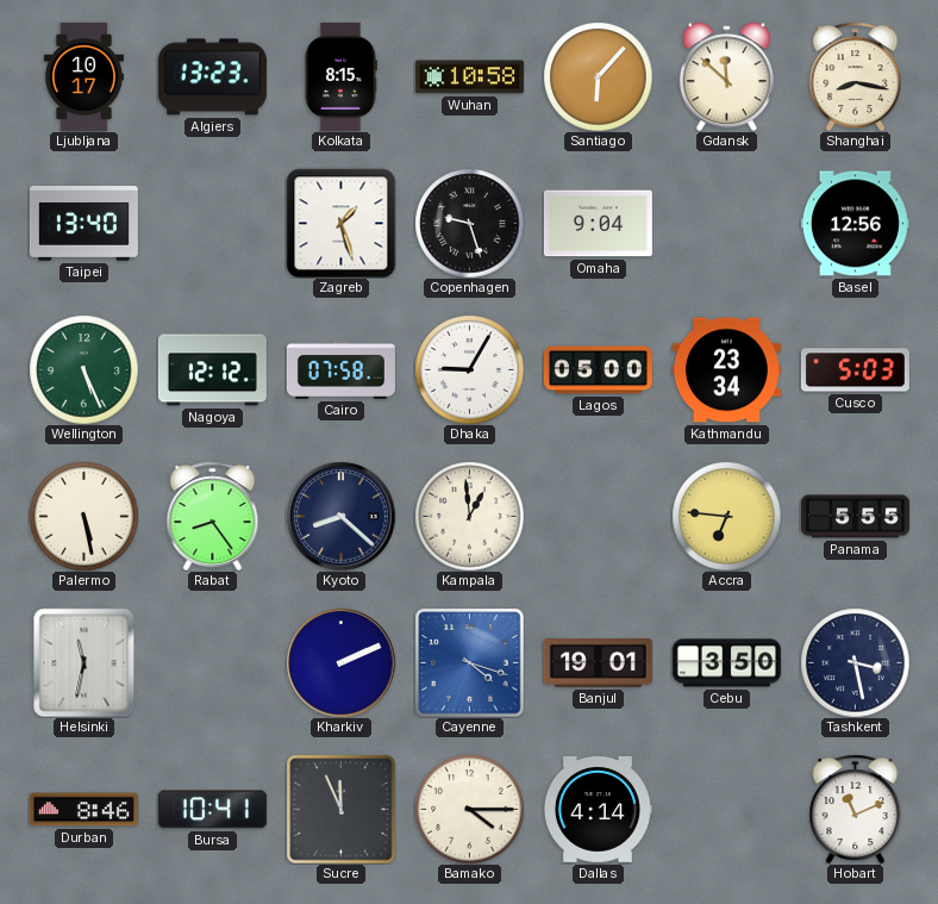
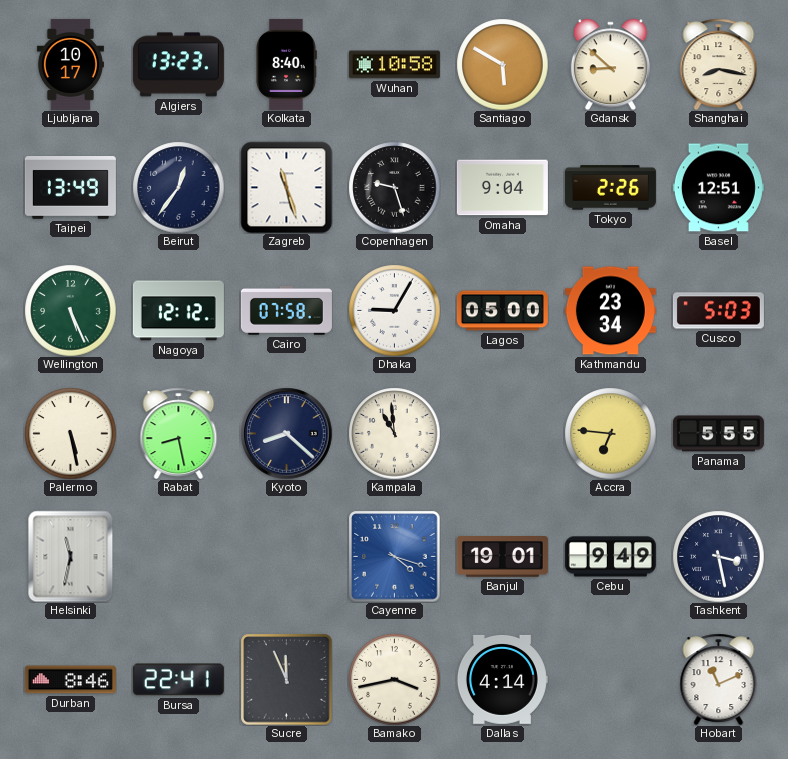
Kolkata: 8:15 -> 8:40
Santiago: 6:07 -> 5:50
Gdansk: 11:52 -> 8:52
Taipei: 13:40 -> 13:49
Beirut: none -> 12:36
Zagreb: 1:27 -> 11:27
Tokyo: none -> 2:26
Basel: 12:56 -> 12:51
Rabat: 8:24 -> 8:28
Kampala: 12:59 -> 10:59
Kharkiv: 2:11 -> none
Cebu: 3:50 -> 9:49
Bursa: 10:41 -> 22:41
Bamako: 4:15 -> 3:43
